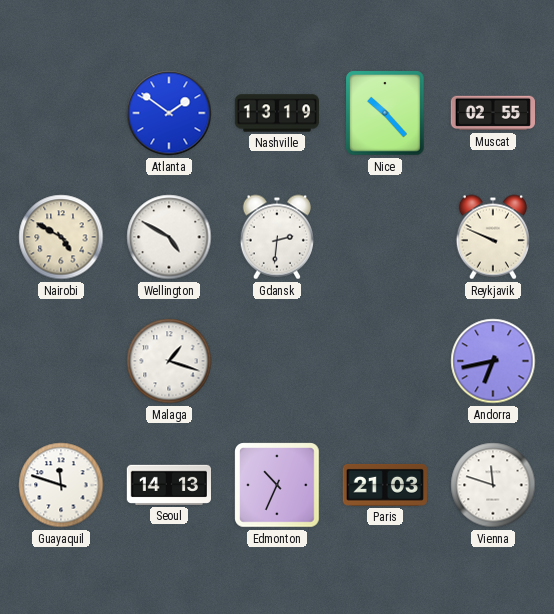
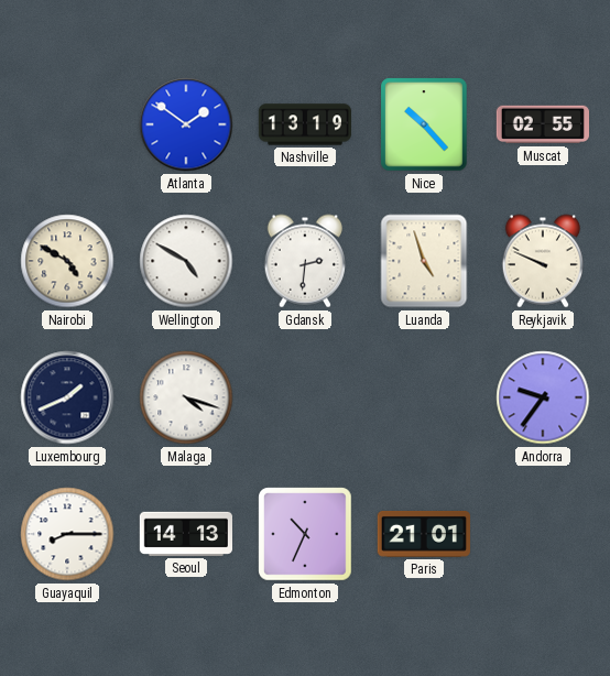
Luanda: none -> 4:57
Luxembourg: none -> 1:41
Malaga: 1:18 -> 4:18
Andorra: 6:43 -> 9:36
Guayaquil: 11:48 -> 8:15
Paris: 21:03 -> 21:01
Vienna: 11:48 -> none
